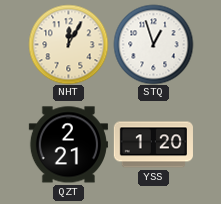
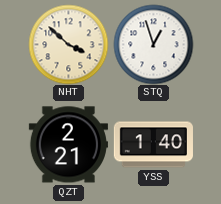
NHT: 12:05 -> 3:52
YSS: 1:20 -> 1:40
